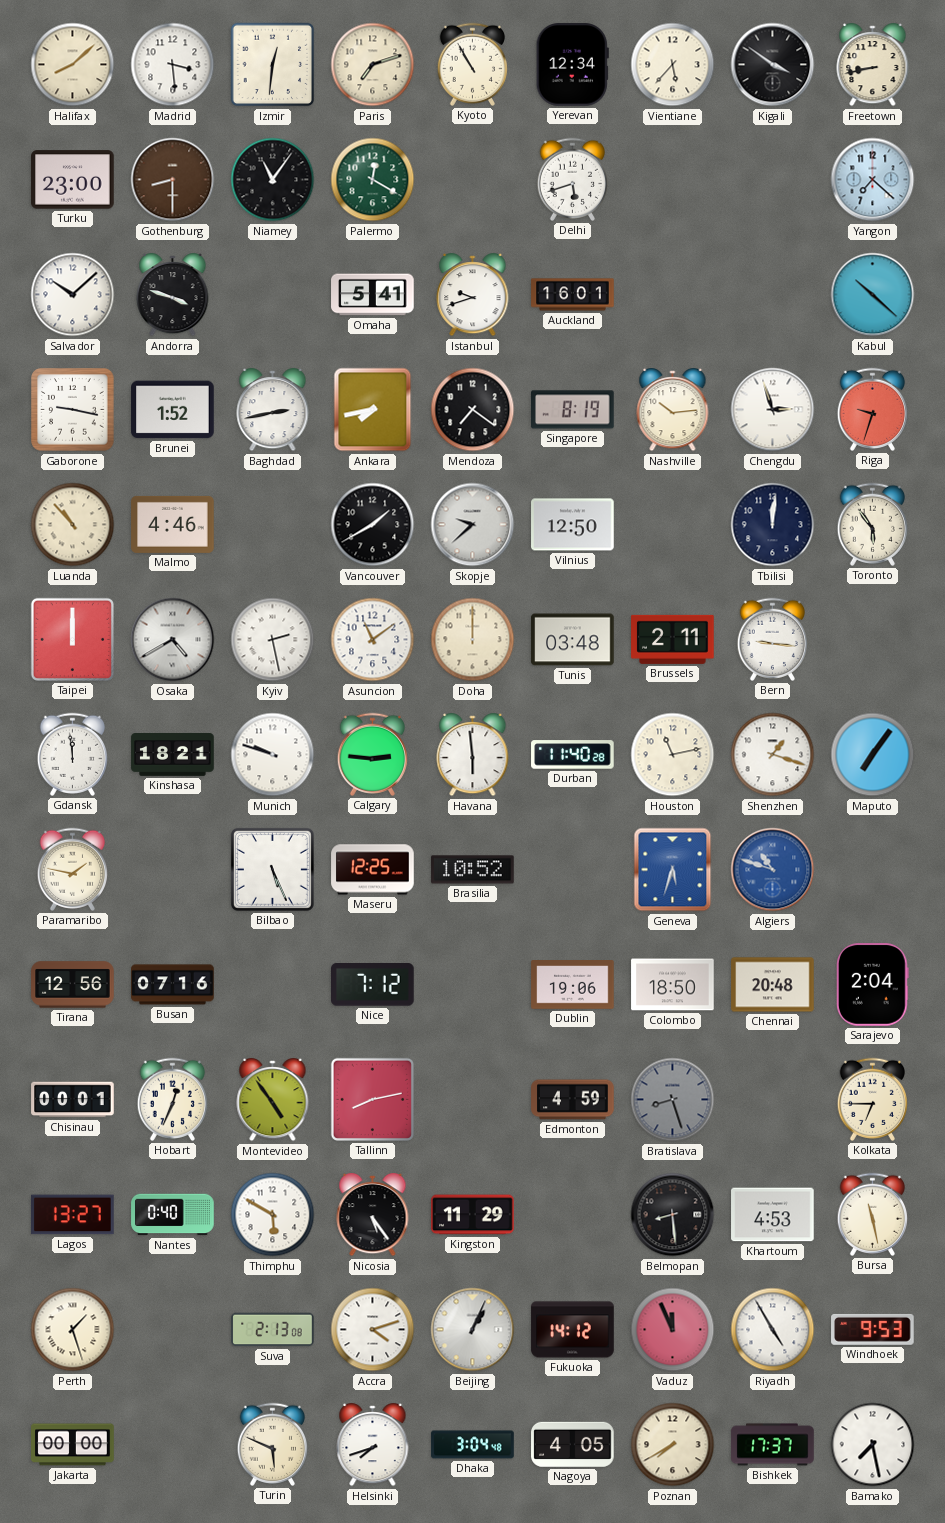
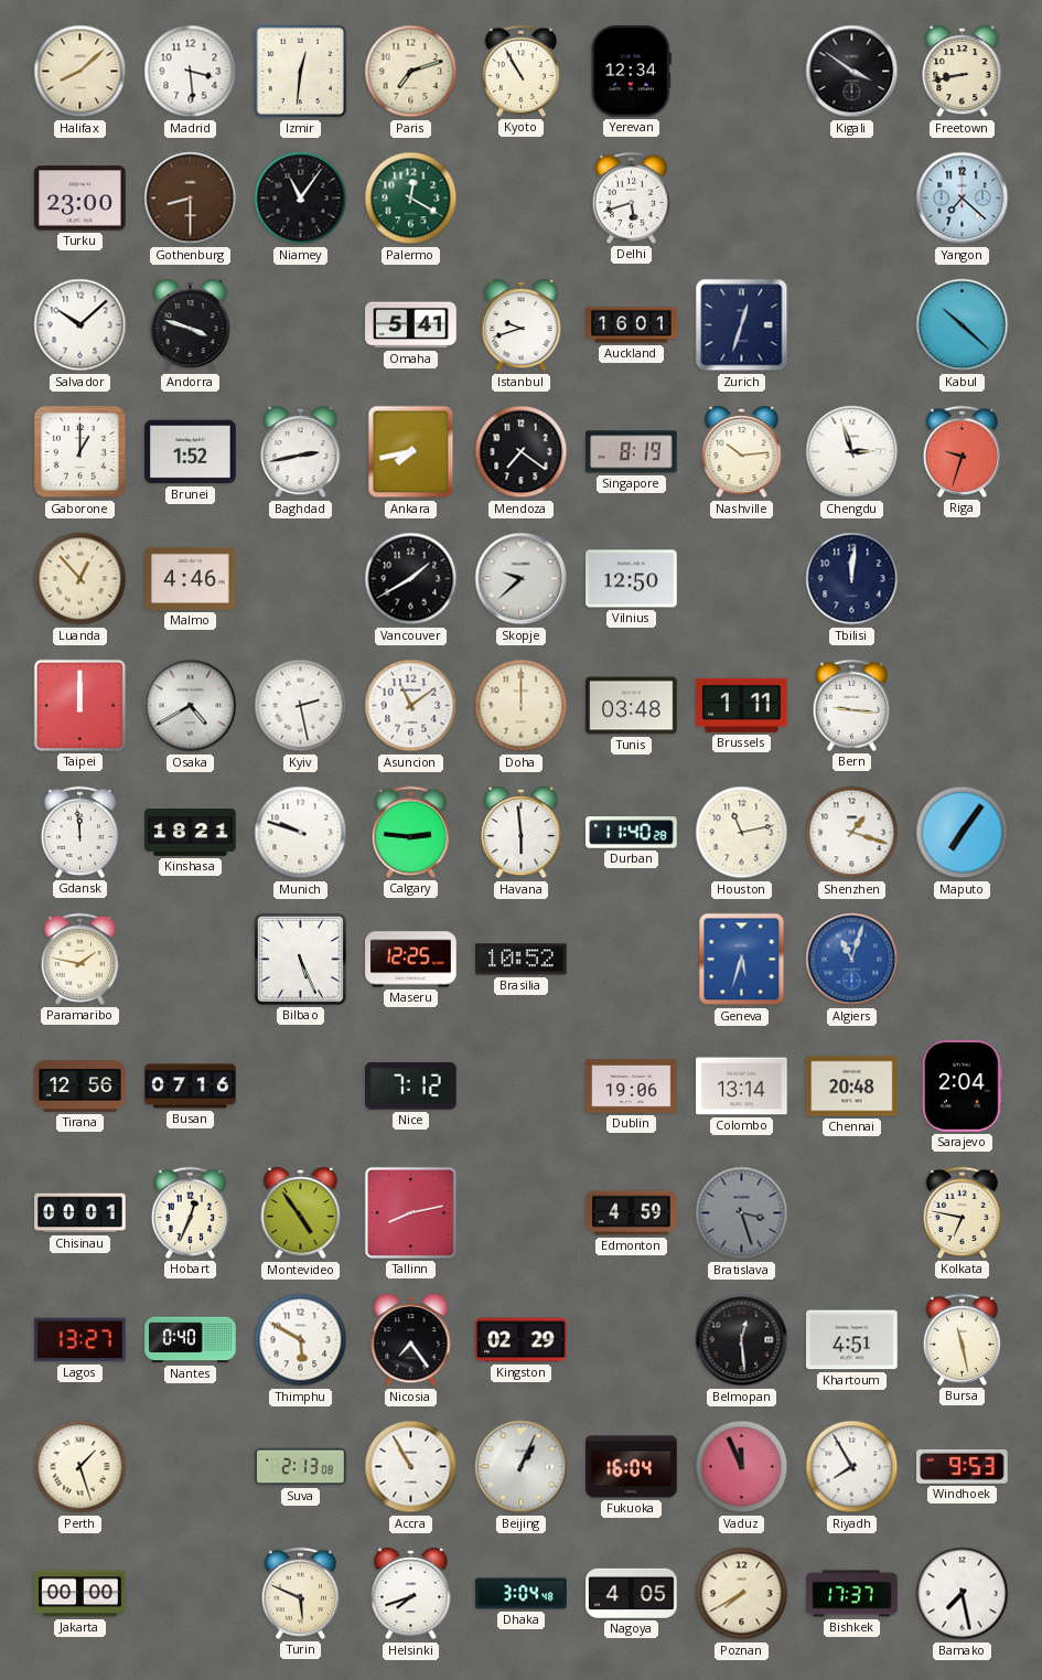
Vientiane: 5:37 -> none
Zurich: none -> 12:33
Gaborone: 9:17 -> 1:00
Luanda: 10:53 -> 12:53
Toronto: 5:54 -> none
Brussels: 2:11 -> 1:11
Algiers: 10:48 -> 11:03
Colombo: 18:50 -> 13:14
Bratislava: 8:27 -> 3:27
Kolkata: 6:45 -> 6:47
Nicosia: 5:24 -> 7:24
Kingston: 11:29 -> 02:29
Belmopan: 8:29 -> 12:29
Khartoum: 4:53 -> 4:51
Accra: 4:12 -> 10:55
Fukuoka: 14:12 -> 16:04
Riyadh: 4:55 -> 7:55
